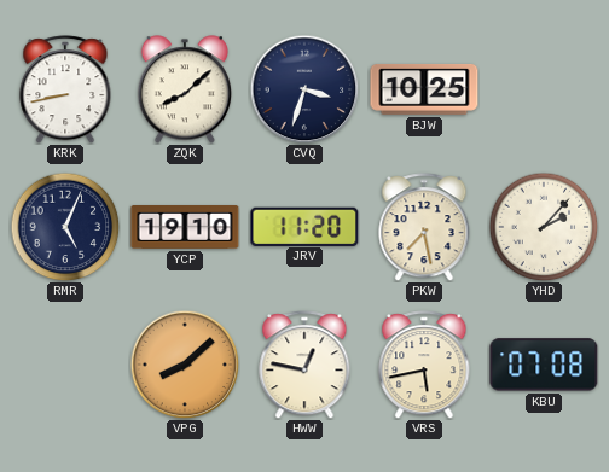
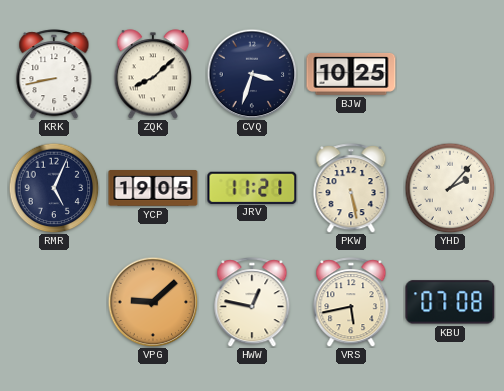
YCP: 19:10 -> 19:05
JRV: 11:20 -> 11:21
PKW: 7:28 -> 5:28
VPG: 8:08 -> 9:08
